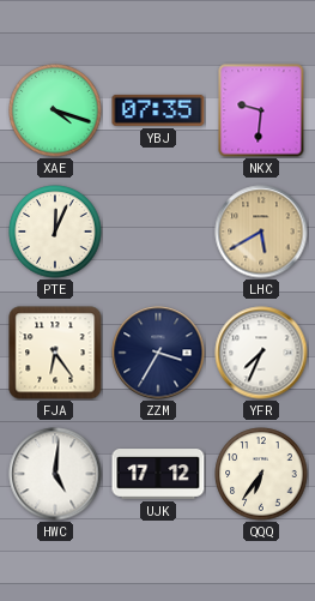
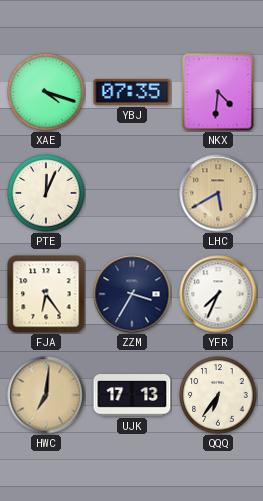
NKX: 9:31 -> 4:31
HWC: 5:01 -> 7:01
HWC dial: white -> champagne
UJK: 17:12 -> 17:13
